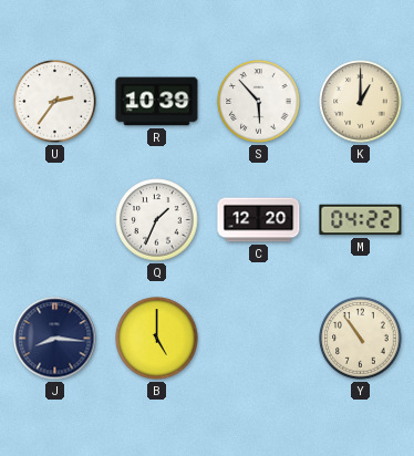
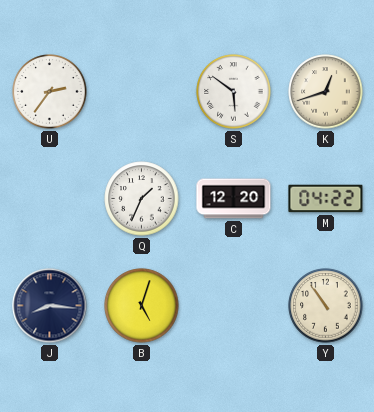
R: 10:39 -> none
S: 5:53 -> 5:51
K: 1:00 -> 12:42
B: 5:00 -> 5:03
